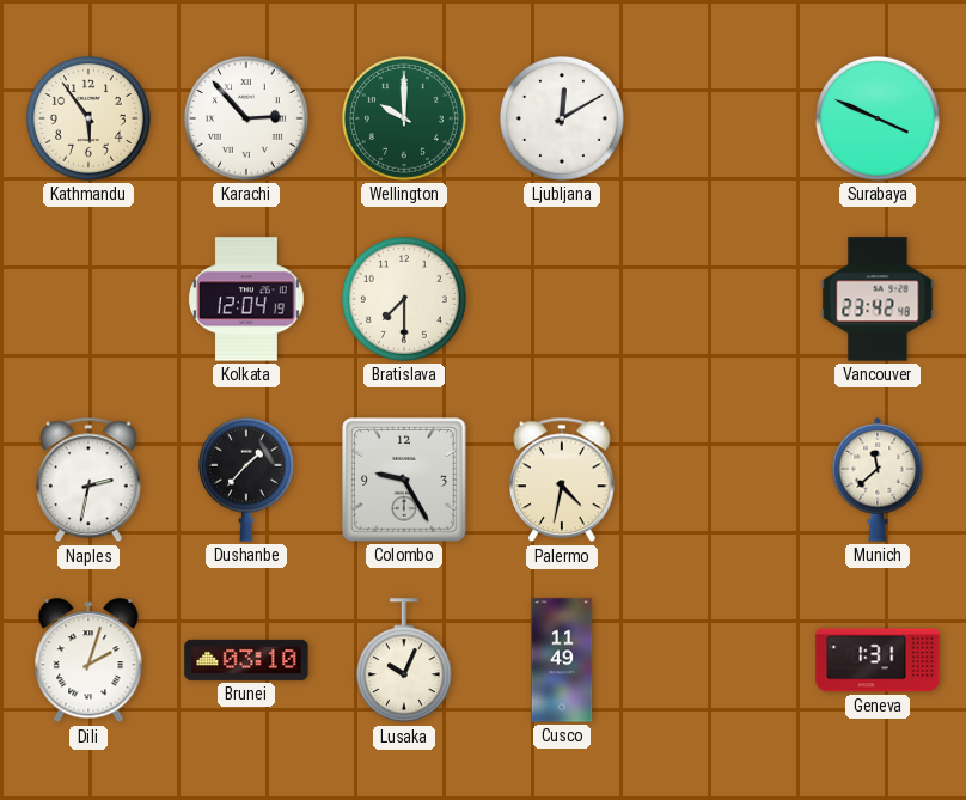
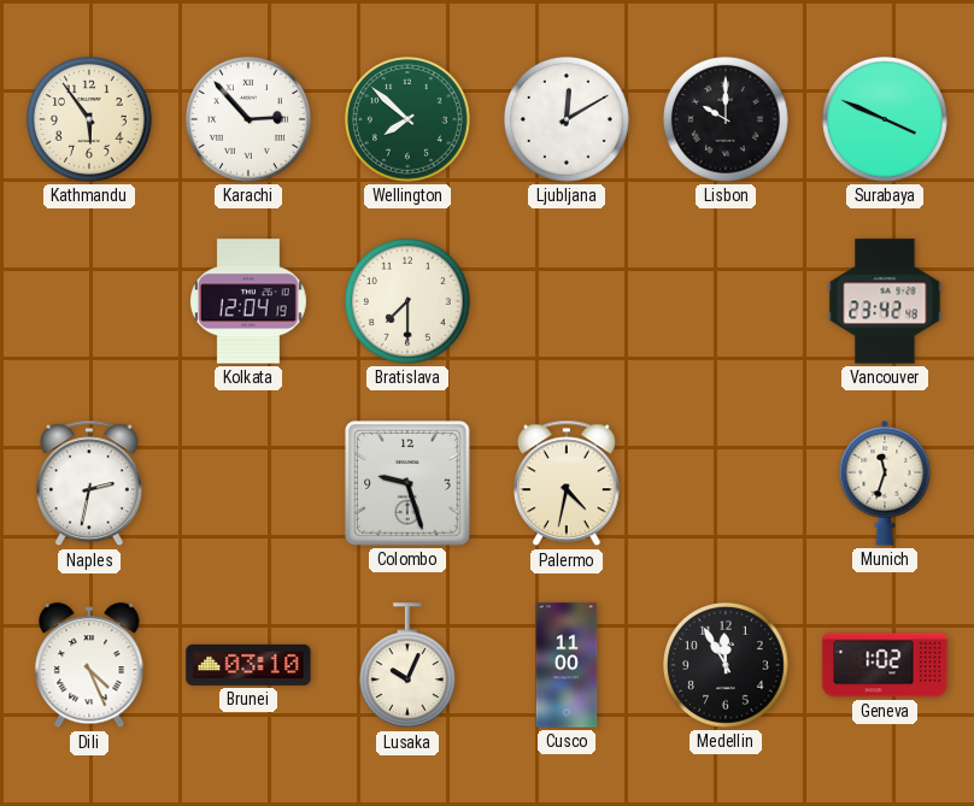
Wellington: 10:00 -> 7:52
Lisbon: none -> 10:00
Dushanbe: 1:37 -> none
Colombo: 9:25 -> 9:27
Munich: 11:38 -> 11:33
Dili: 2:03 -> 4:26
Cusco: 11:49 -> 11:00
Medellin: none -> 11:55
Geneva: 1:31 -> 1:02
